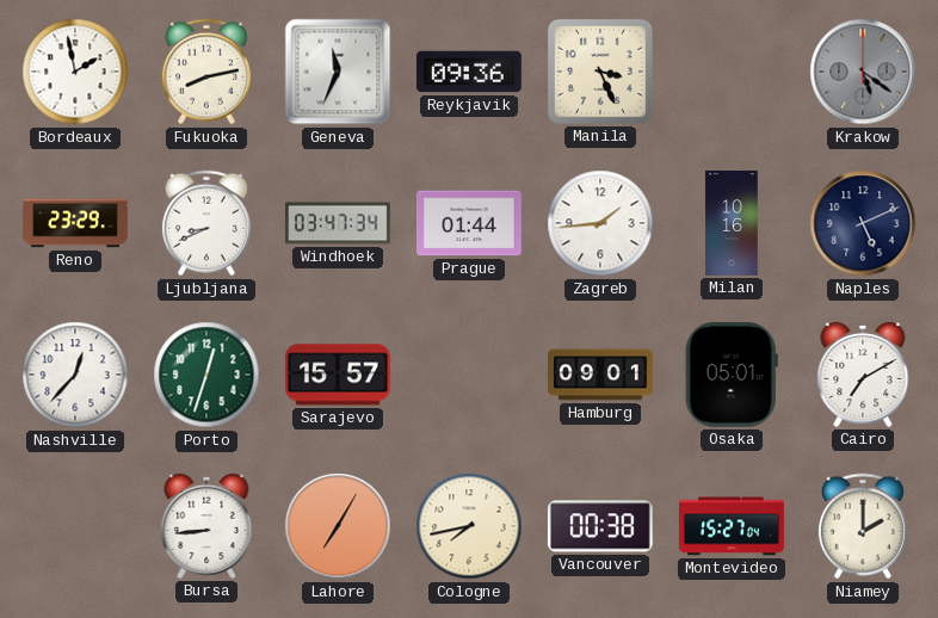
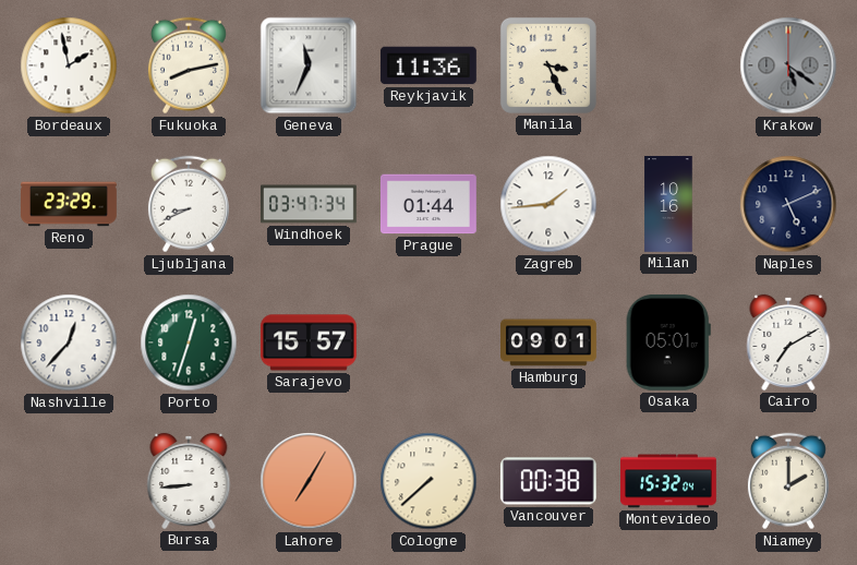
Reykjavik: 09:36 -> 11:36
Cologne: 7:43 -> 7:38
Montevideo: 15:27 -> 15:32
